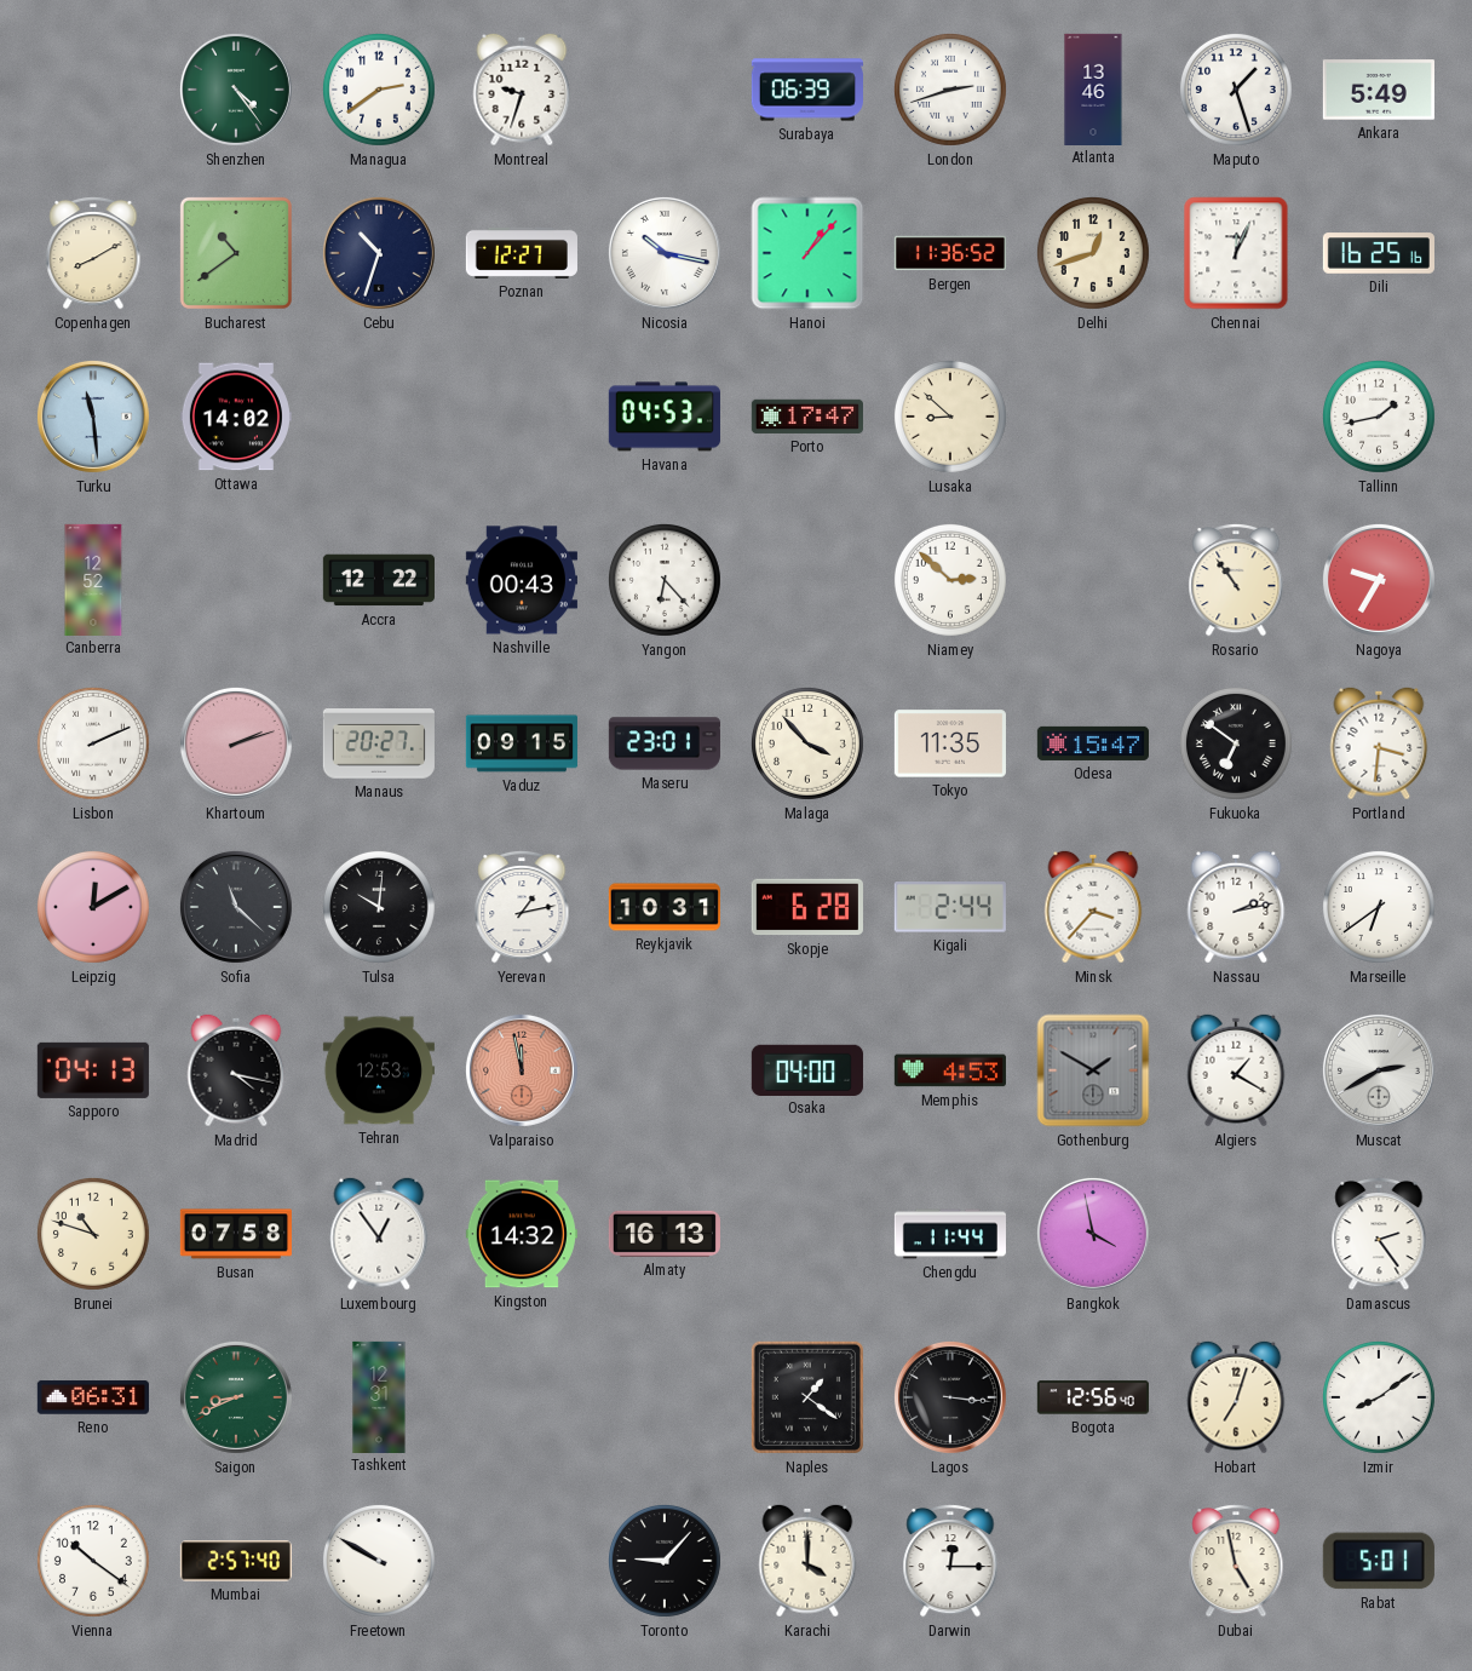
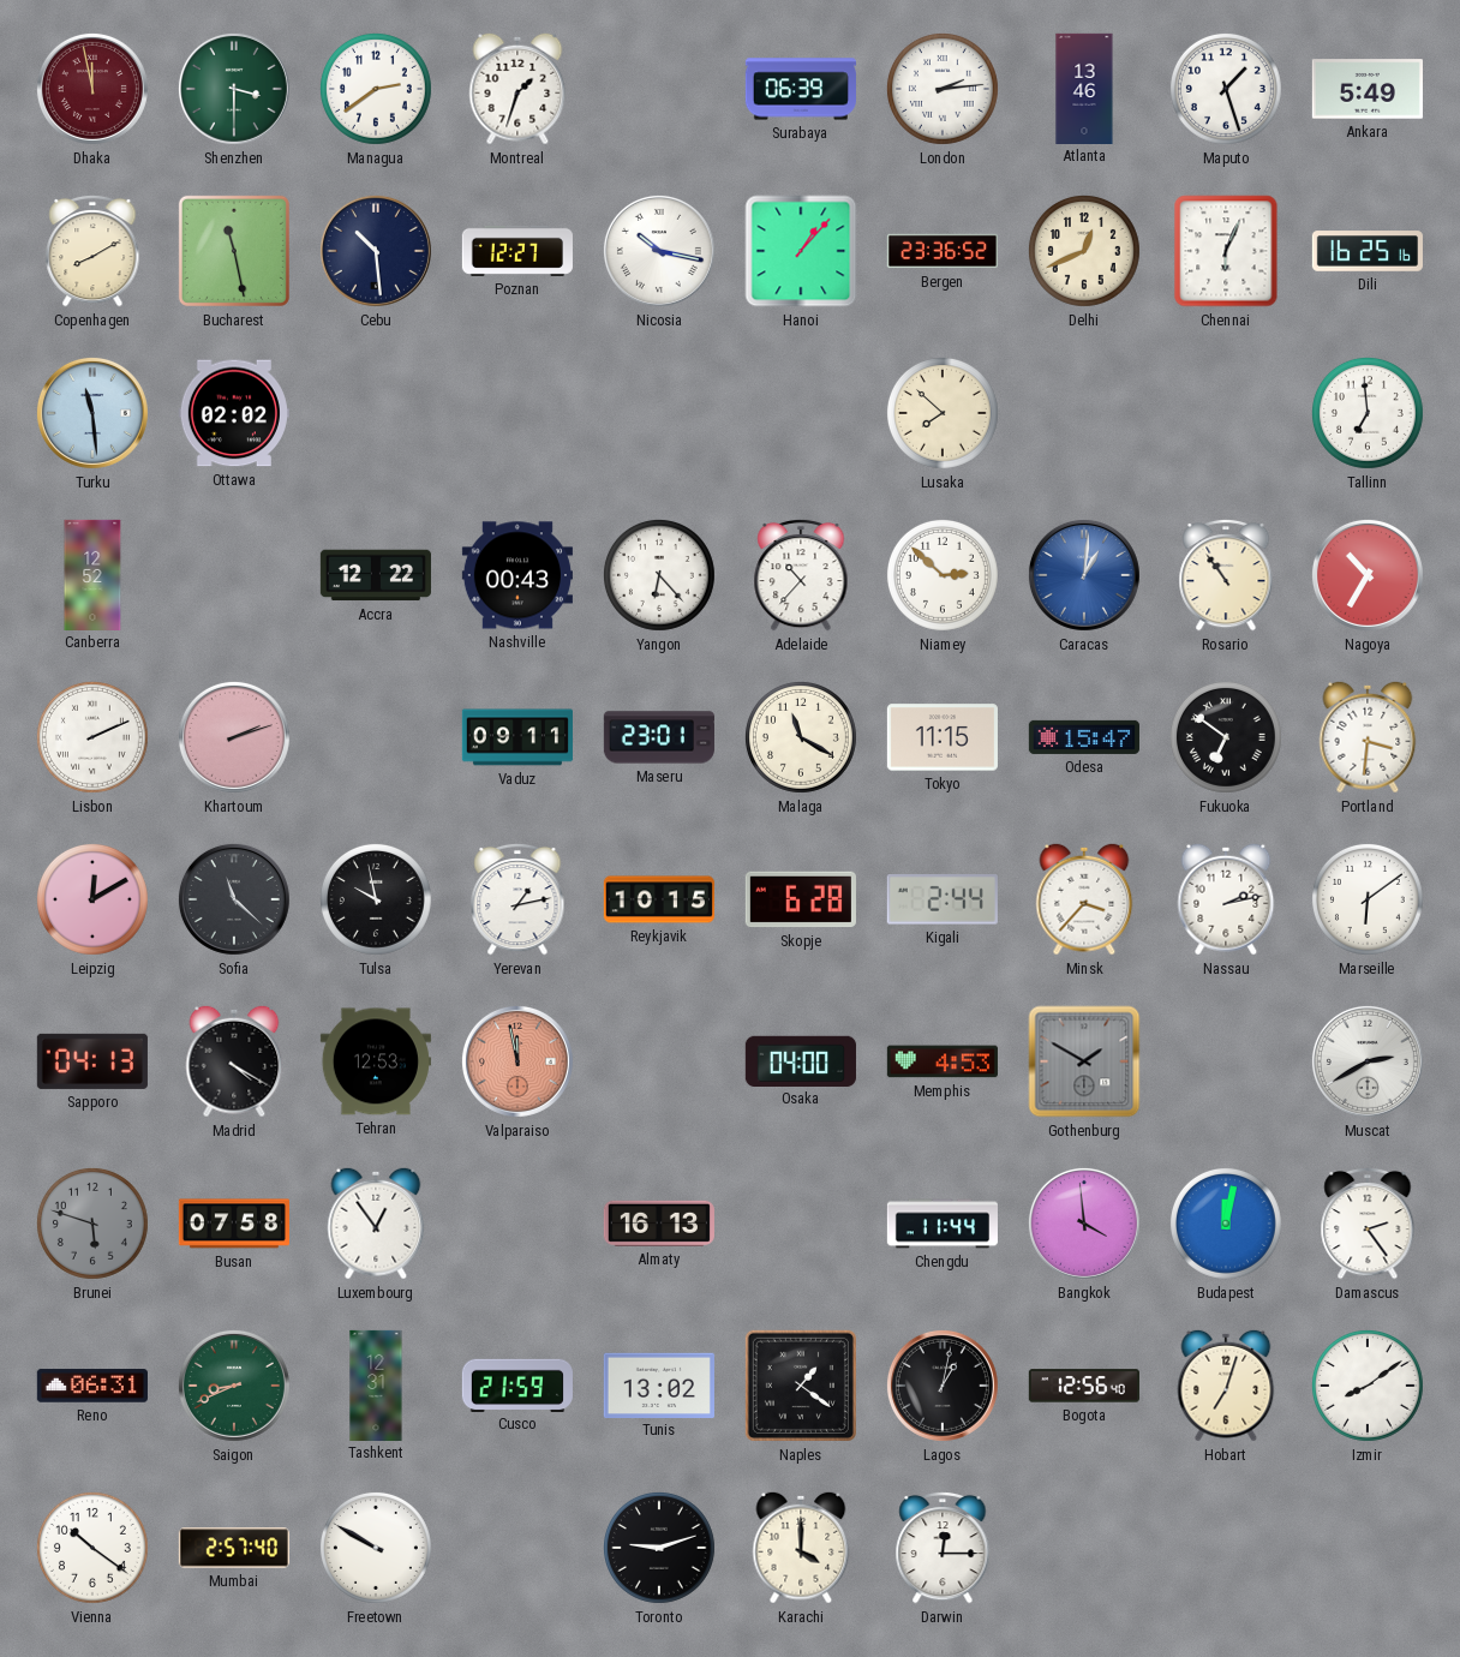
Dhaka: none -> 11:58
Shenzhen: 4:24 -> 3:30
Montreal: 9:33 -> 1:33
London: 2:42 -> 2:14
Bucharest: 10:39 -> 11:28
Cebu: 10:33 -> 10:29
Bergen: 11:36 -> 23:36
Delhi: 12:42 -> 12:41
Chennai: 12:04 -> 6:04
Ottawa: 14:02 -> 02:02
Havana: 04:53 -> none
Porto: 17:47 -> none
Lusaka: 8:52 -> 7:52
Tallinn: 1:43 -> 6:59
Adelaide: none -> 10:37
Caracas: none -> 1:01
Nagoya: 9:35 -> 10:35
Manaus: 20:27 -> none
Vaduz: 09:15 -> 09:11
Malaga: 3:53 -> 11:20
Tokyo: 11:35 -> 11:15
Tulsa: 10:01 -> 9:58
Reykjavik: 10:31 -> 10:15
Marseille: 6:39 -> 6:09
Madrid: 4:17 -> 4:20
Algiers: 1:20 -> none
Brunei: 10:48 -> 5:48
Brunei dial: cream -> grey
Kingston: 14:32 -> none
Bangkok: 3:58 -> 3:59
Budapest: none -> 12:02
Cusco: none -> 21:59
Tunis: none -> 13:02
Lagos: 3:16 -> 1:02
Toronto: 9:07 -> 9:12
Dubai: 4:58 -> none
Rabat: 5:01 -> none
